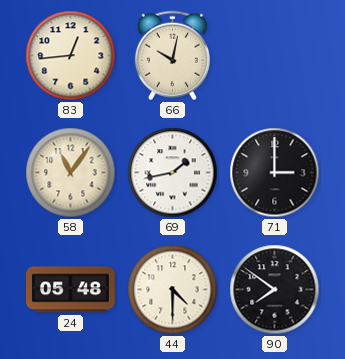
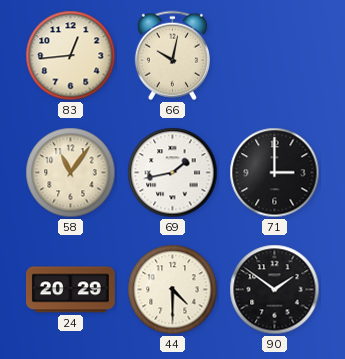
24: 05:48 -> 20:29
90: 7:51 -> 1:51
